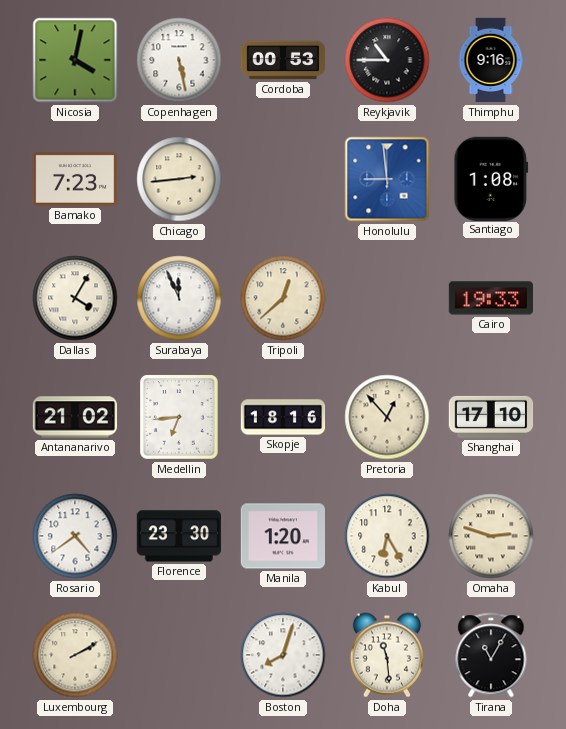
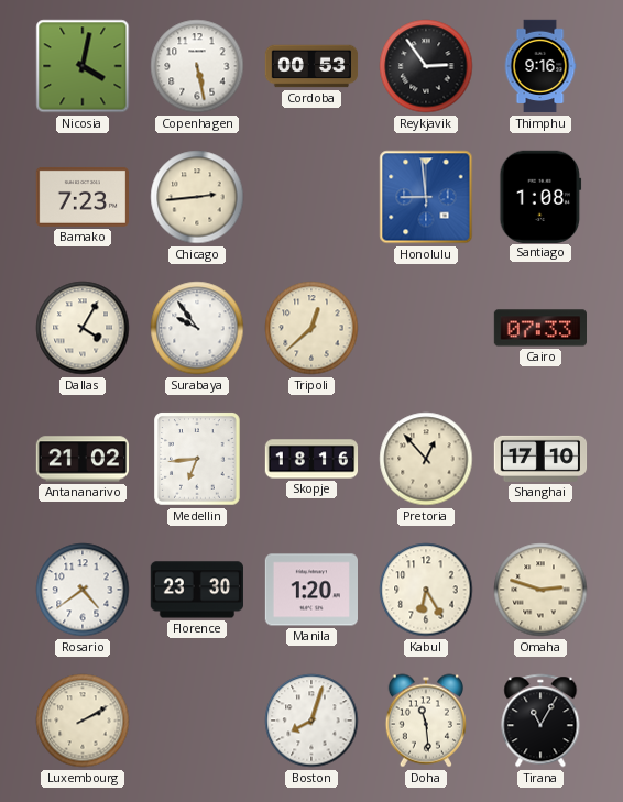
Reykjavik: 10:45 -> 2:54
Surabaya: 11:56 -> 9:54
Cairo: 19:33 -> 07:33
